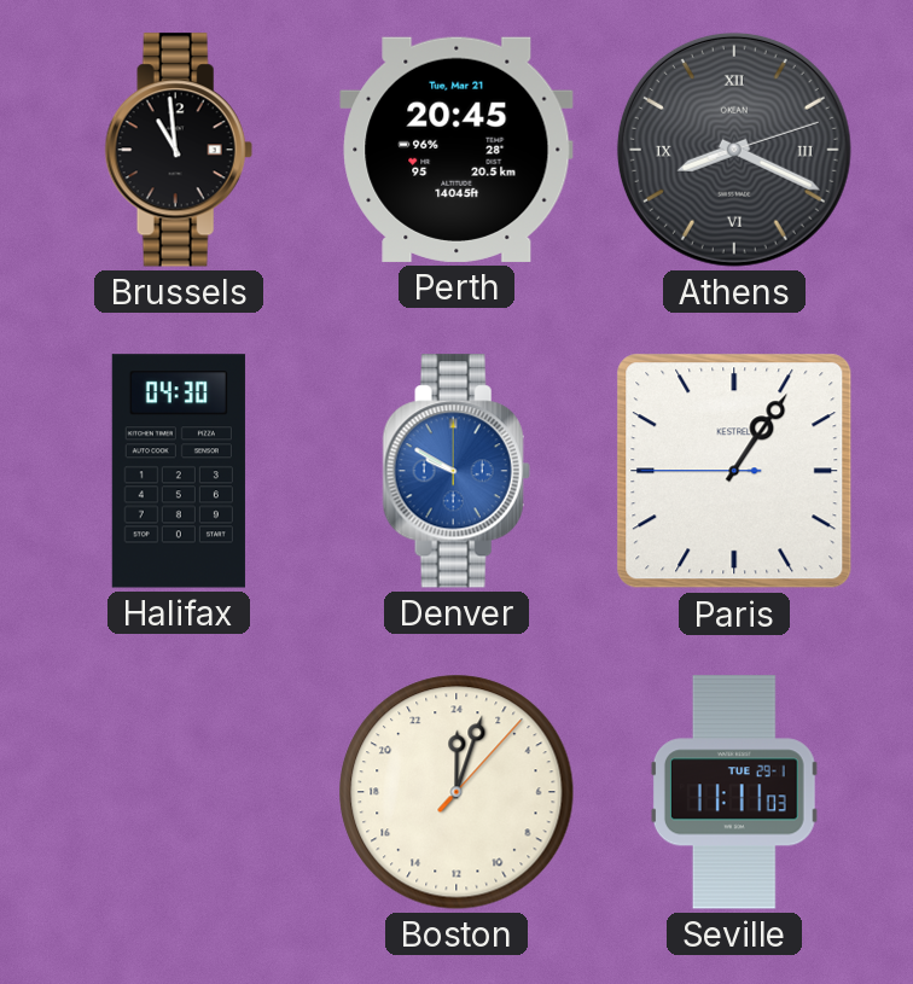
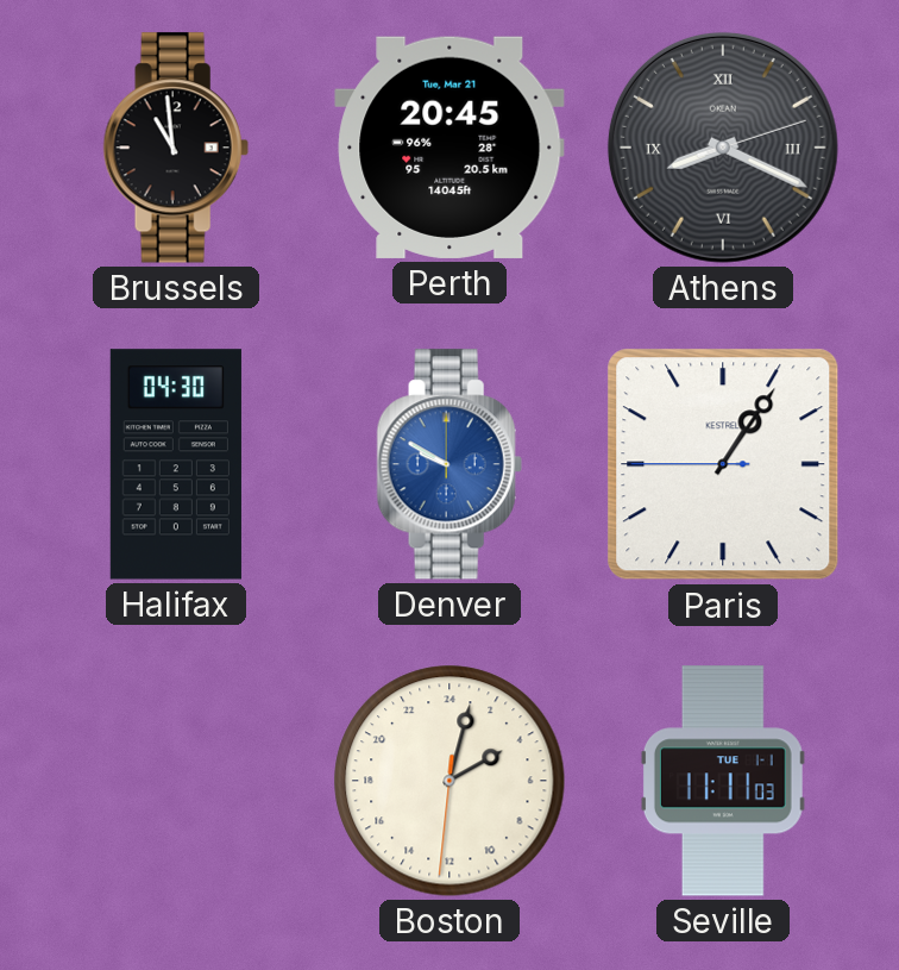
Boston: 0:03 -> 4:02
Seville date: TUE 29-1 -> TUE 1-1
